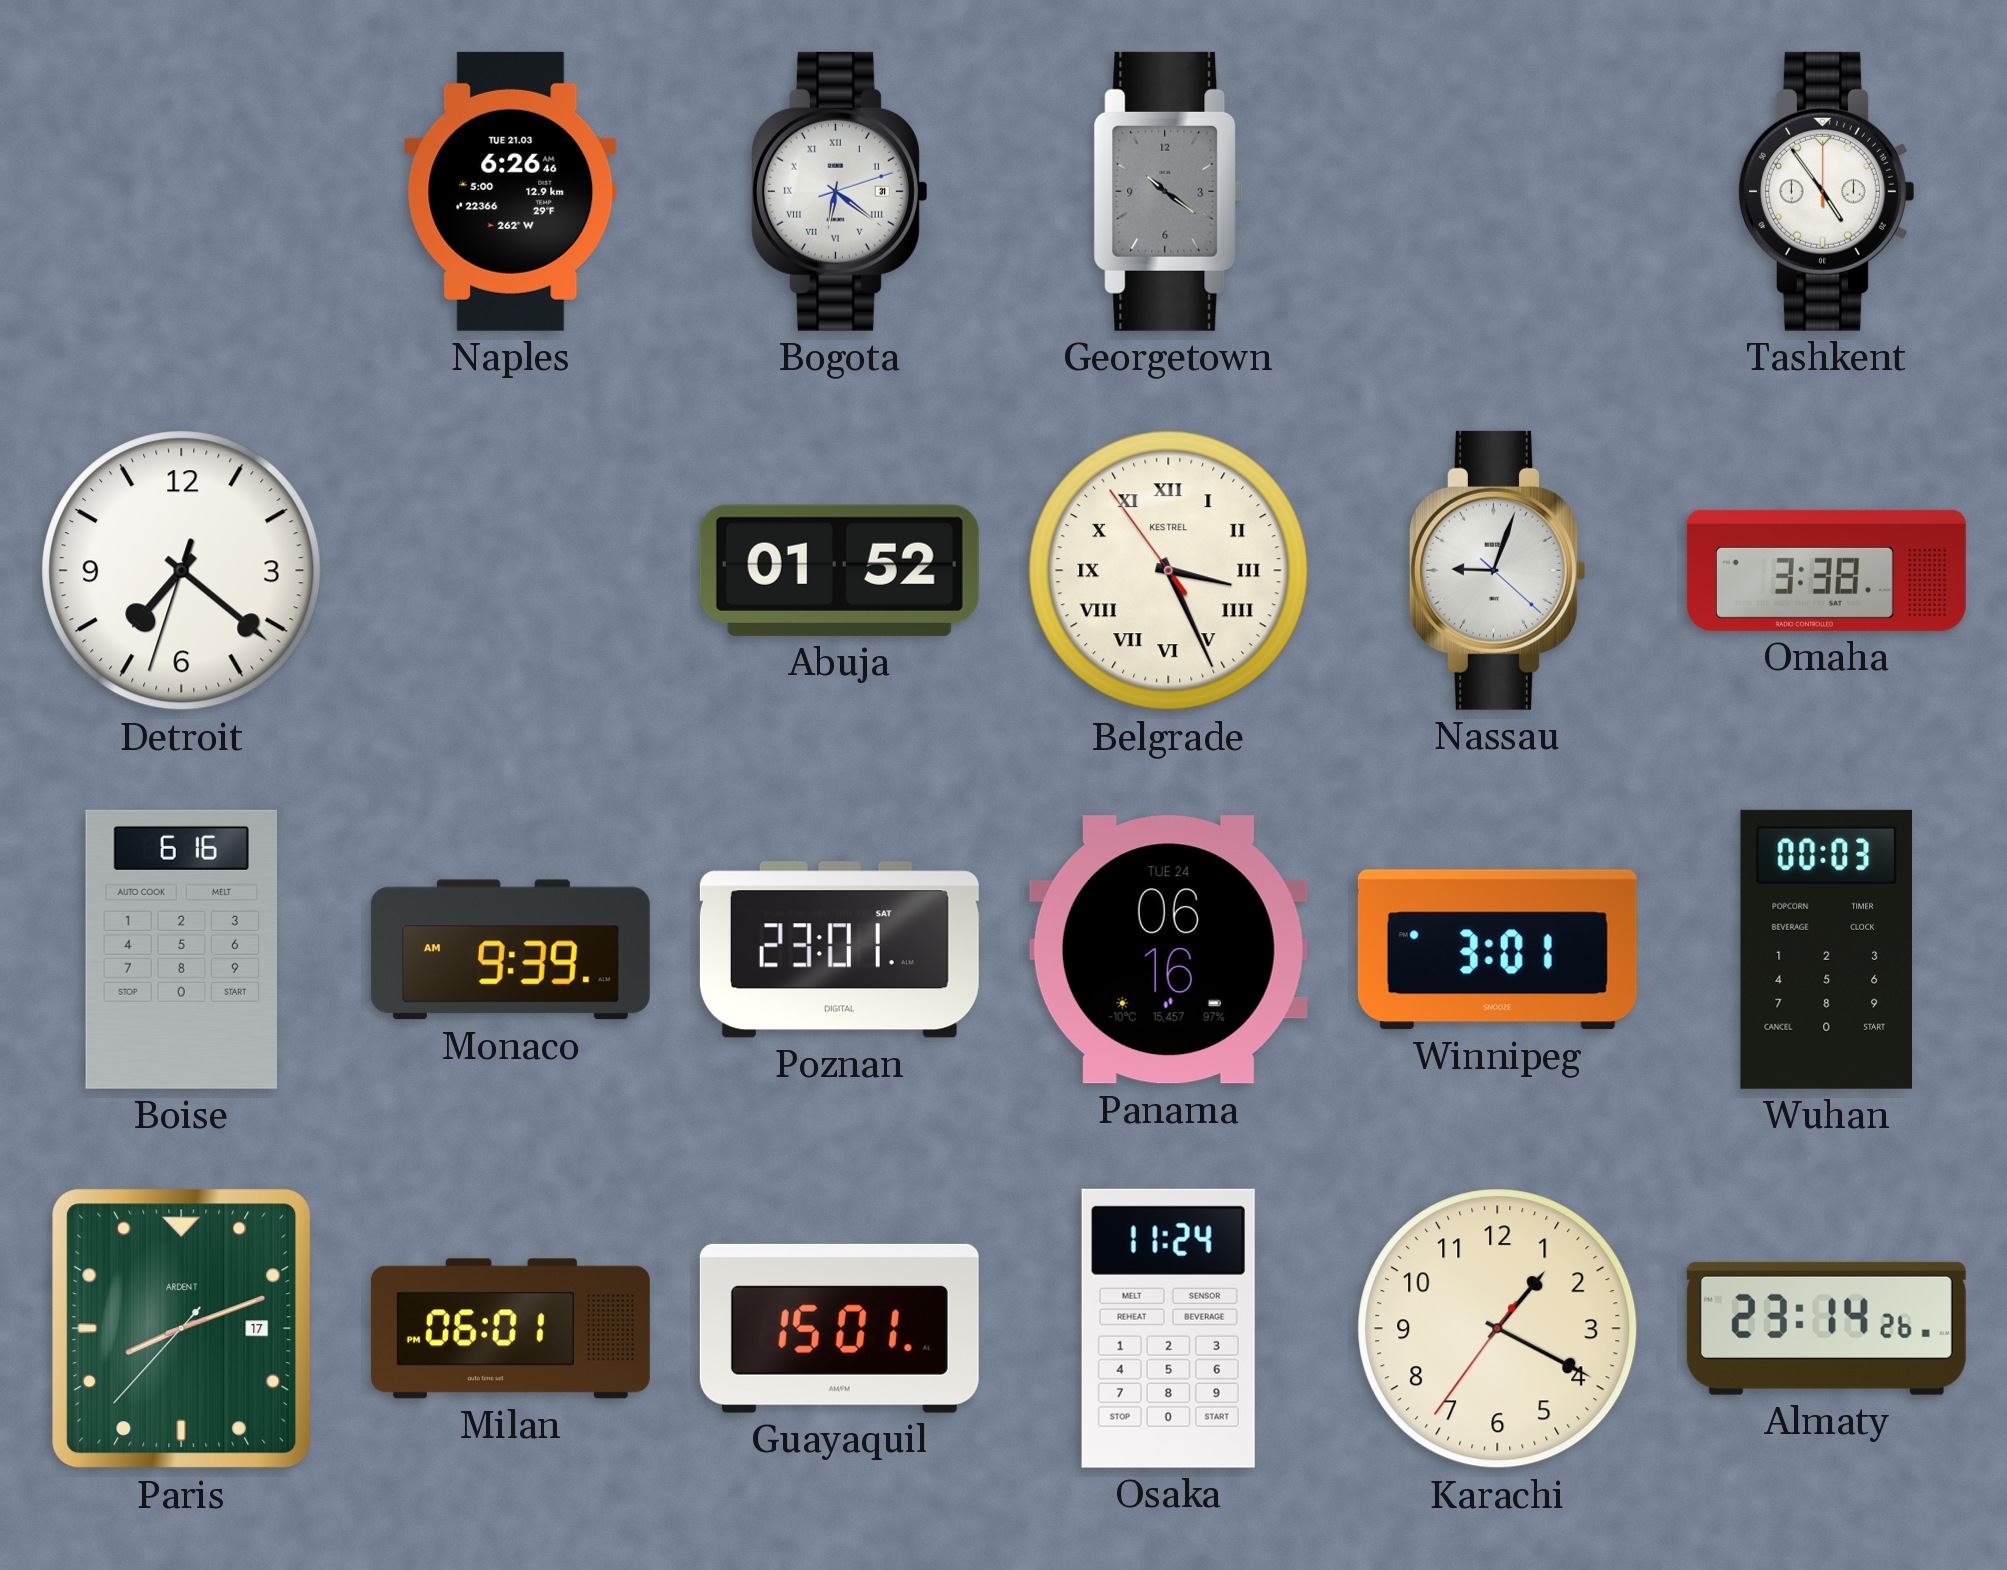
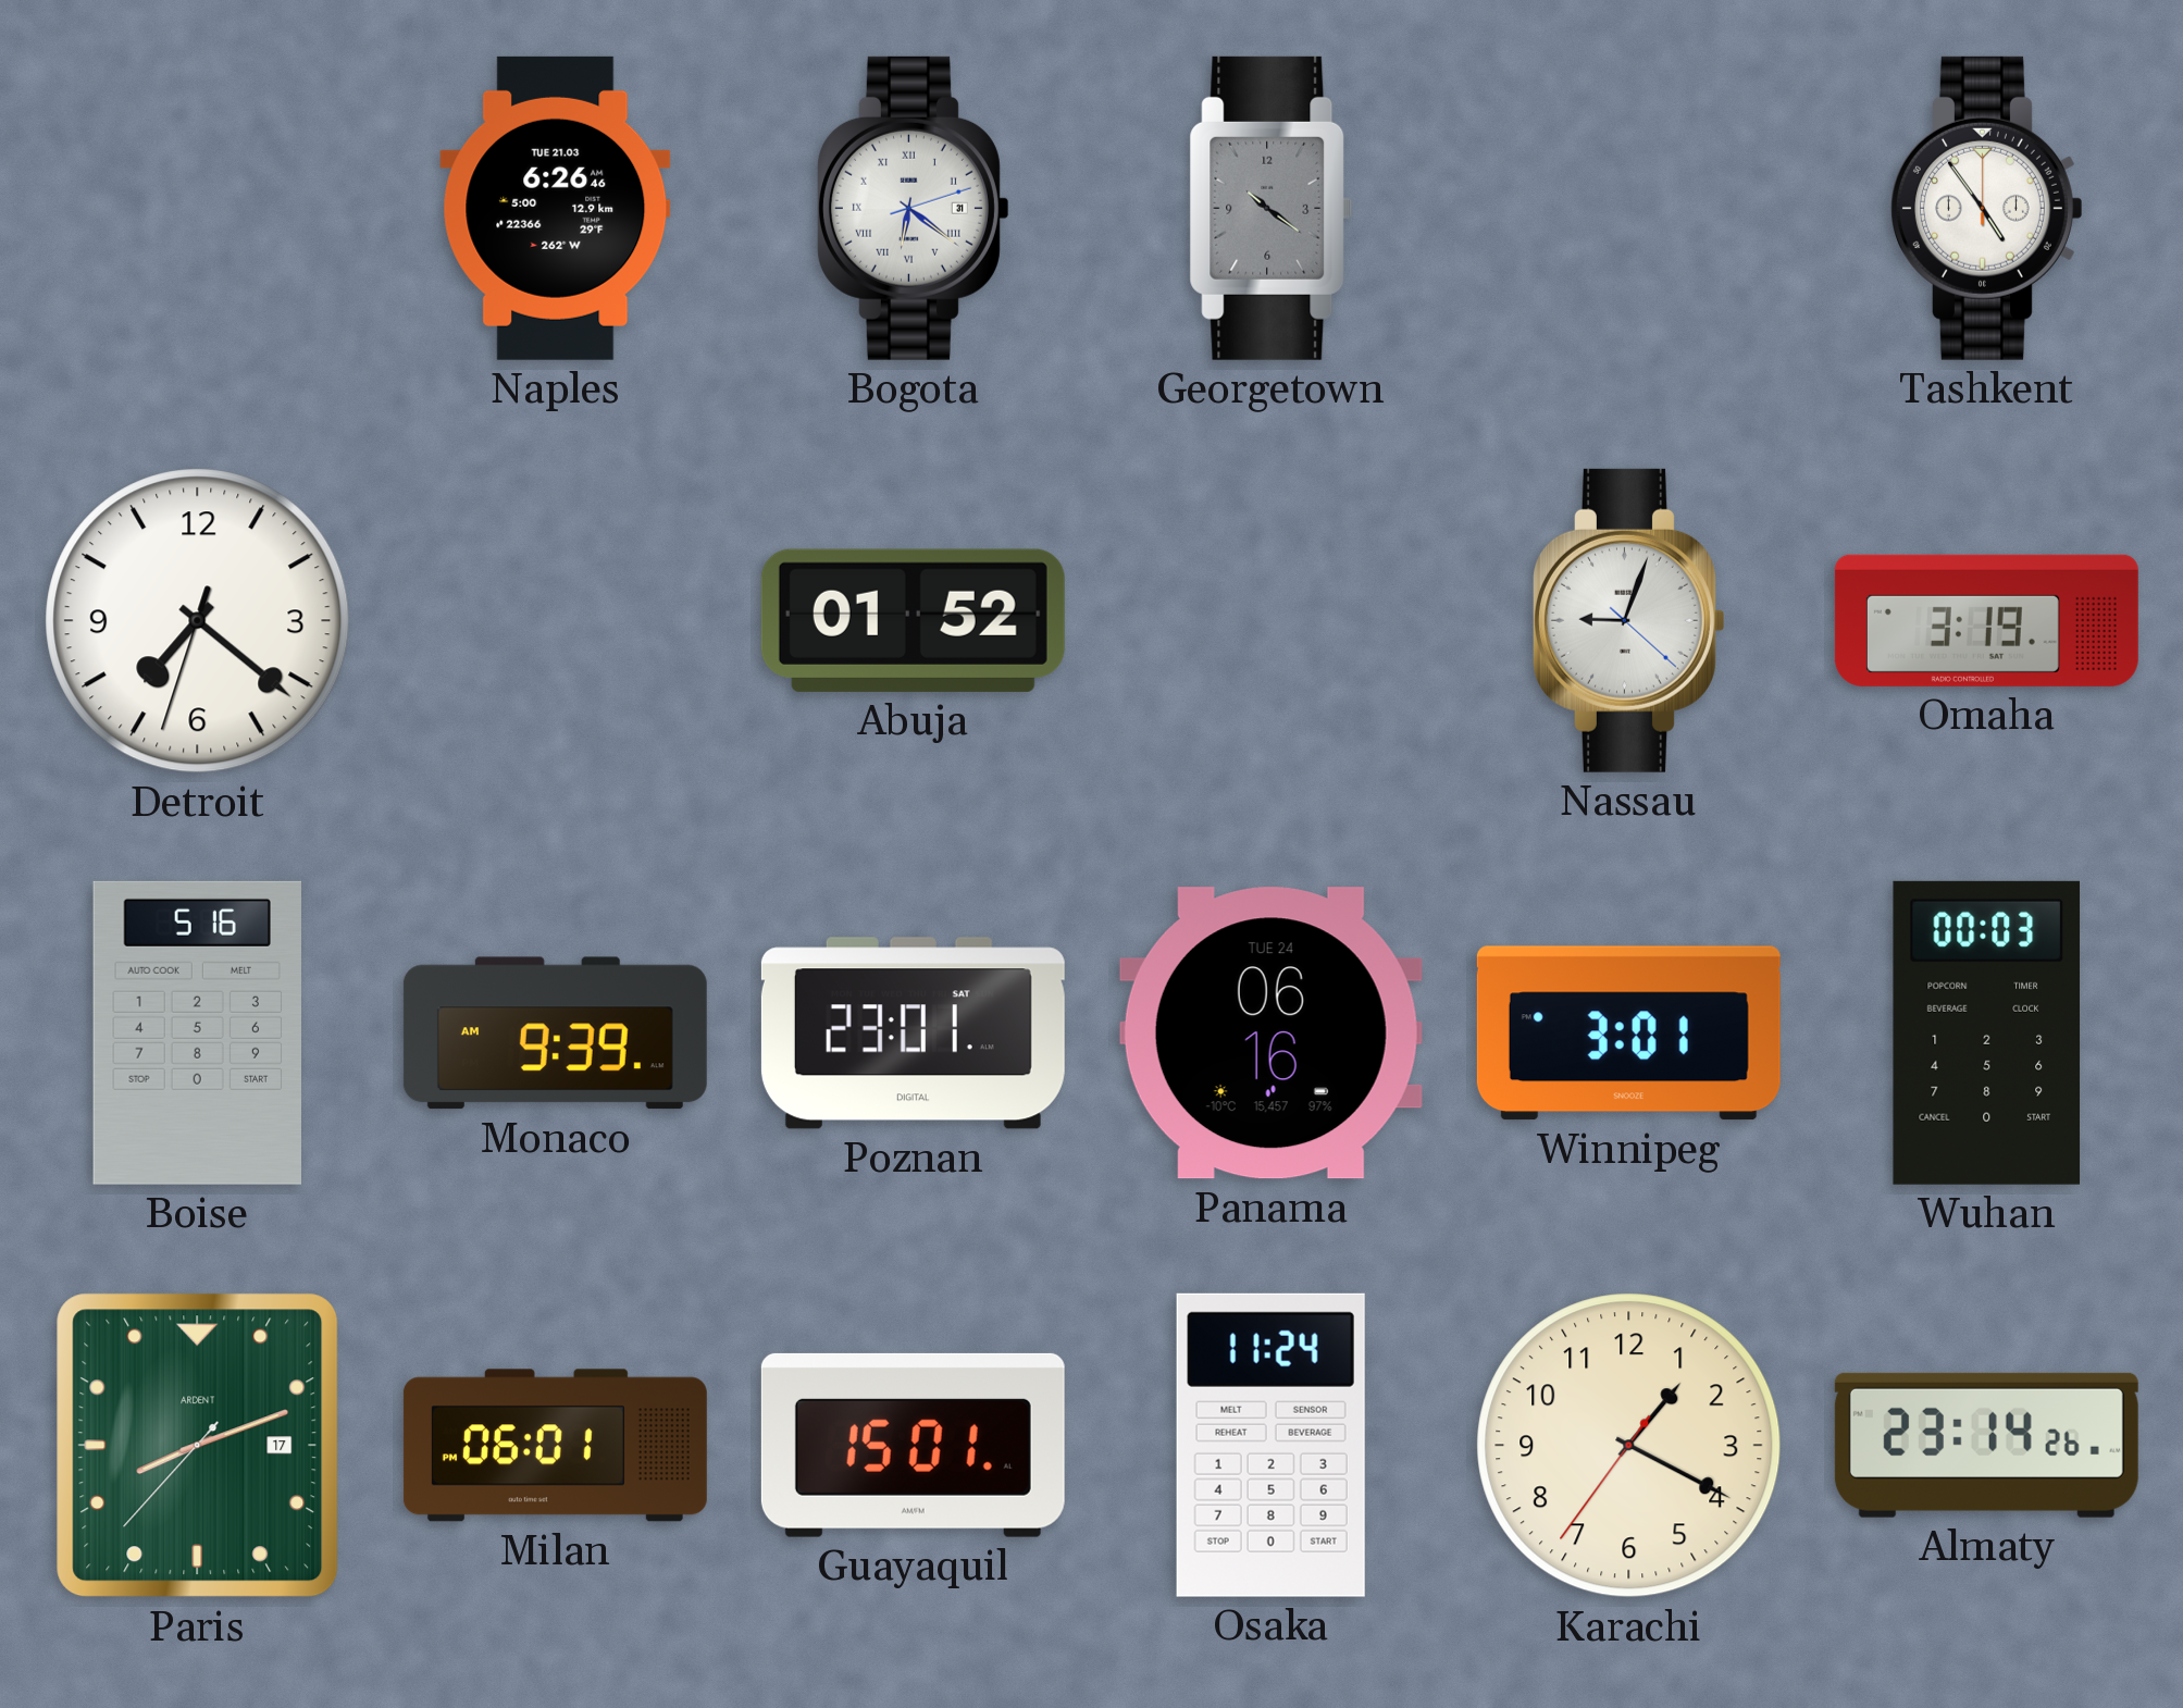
Belgrade: 3:25 -> none
Omaha: 3:38 -> 3:19
Boise: 6:16 -> 5:16
